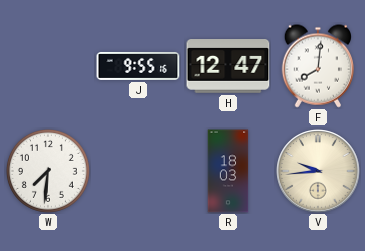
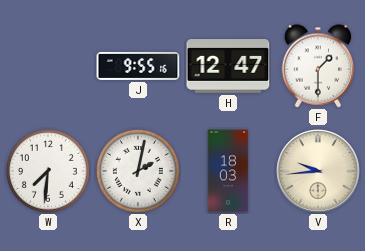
F: 8:01 -> 1:30
X: none -> 2:02
